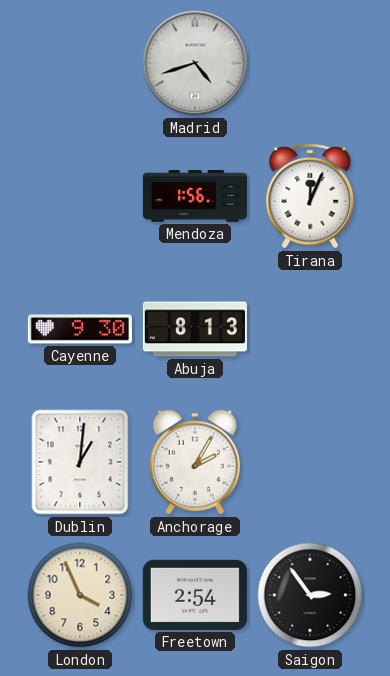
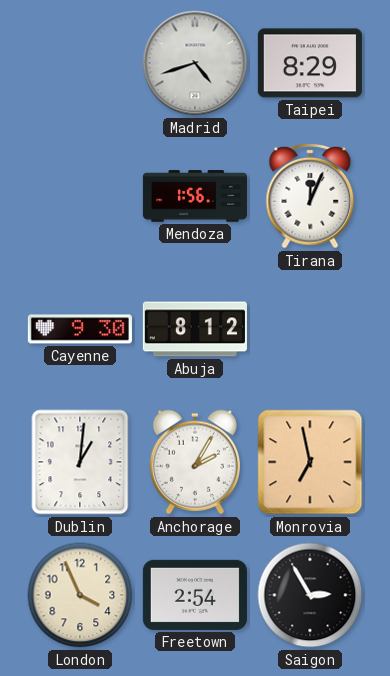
Taipei: none -> 8:29
Abuja: 8:13 -> 8:12
Monrovia: none -> 6:58
Saigon: 2:54 -> 2:55
